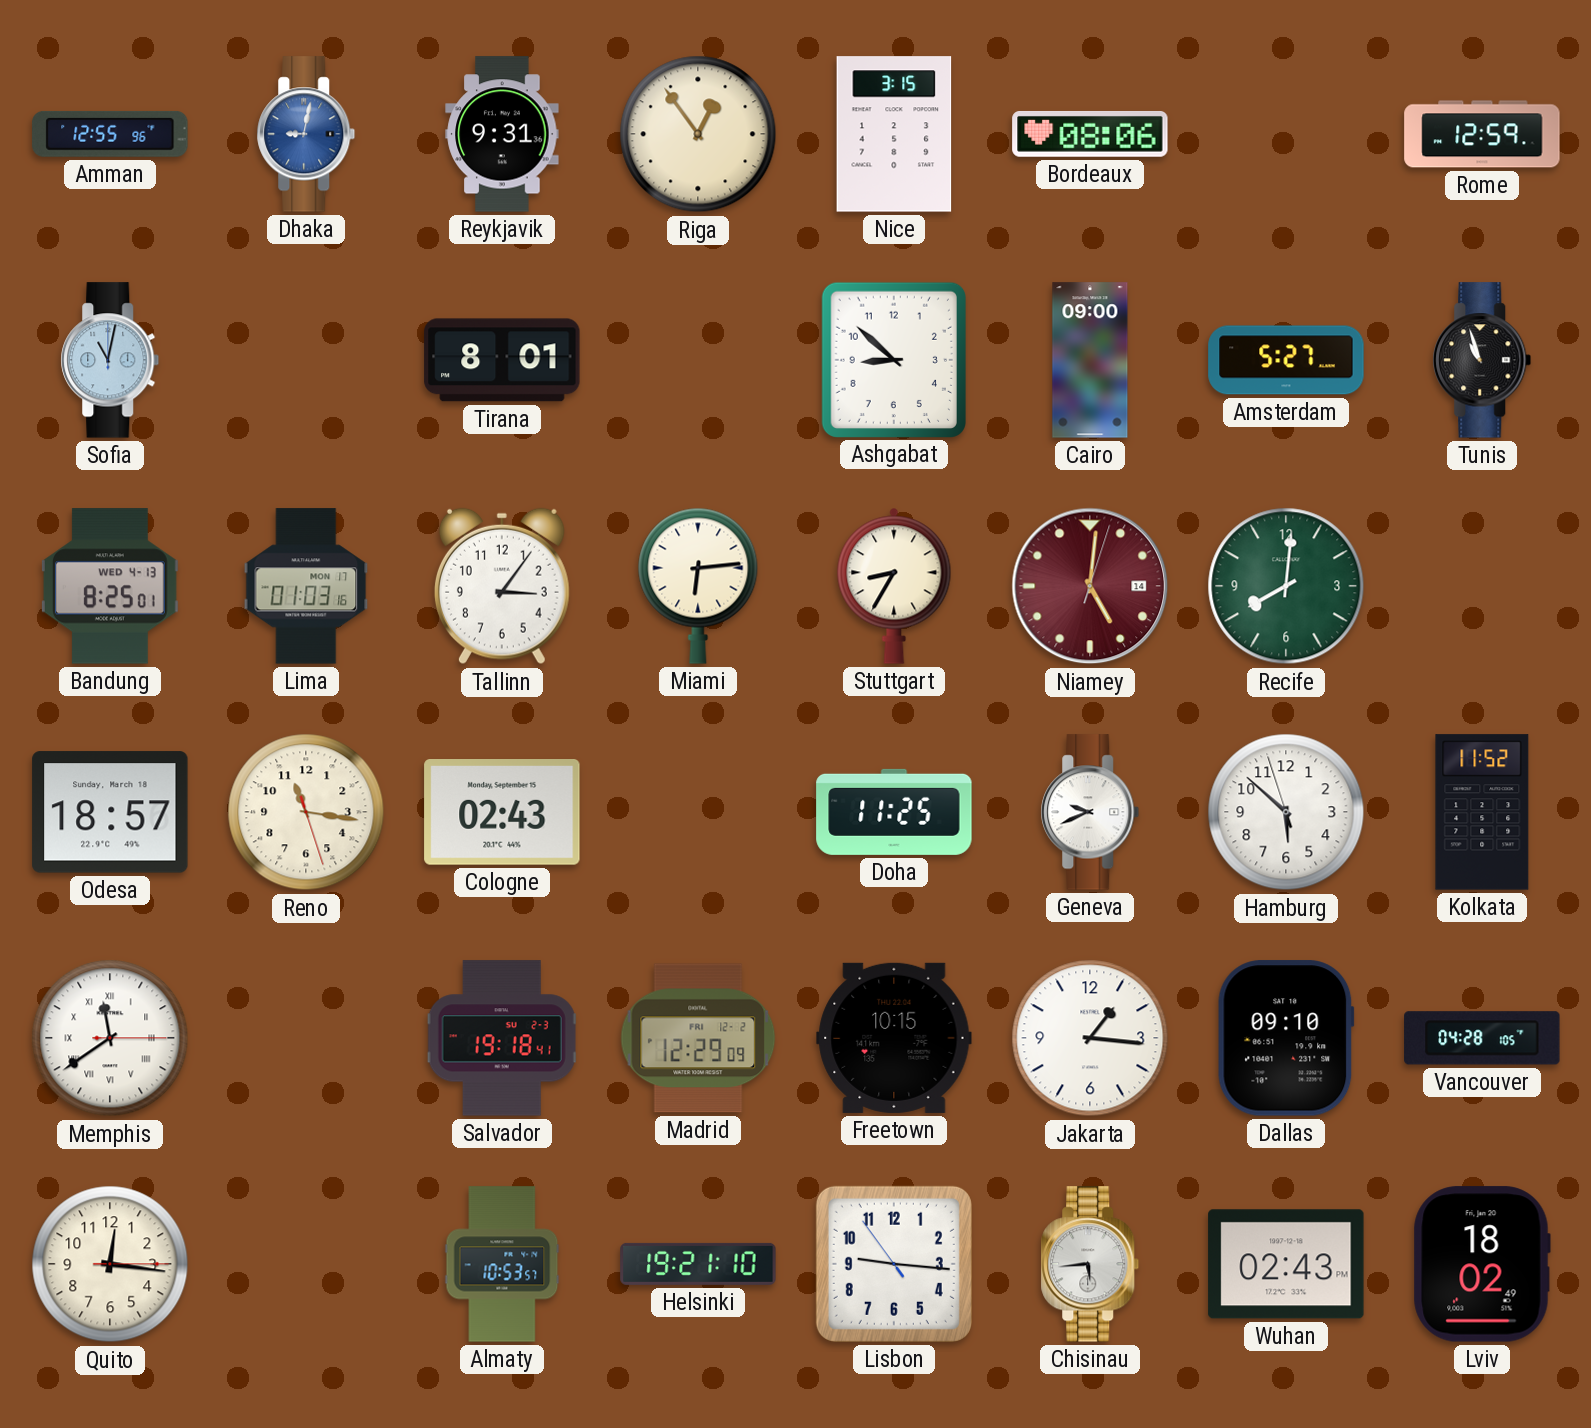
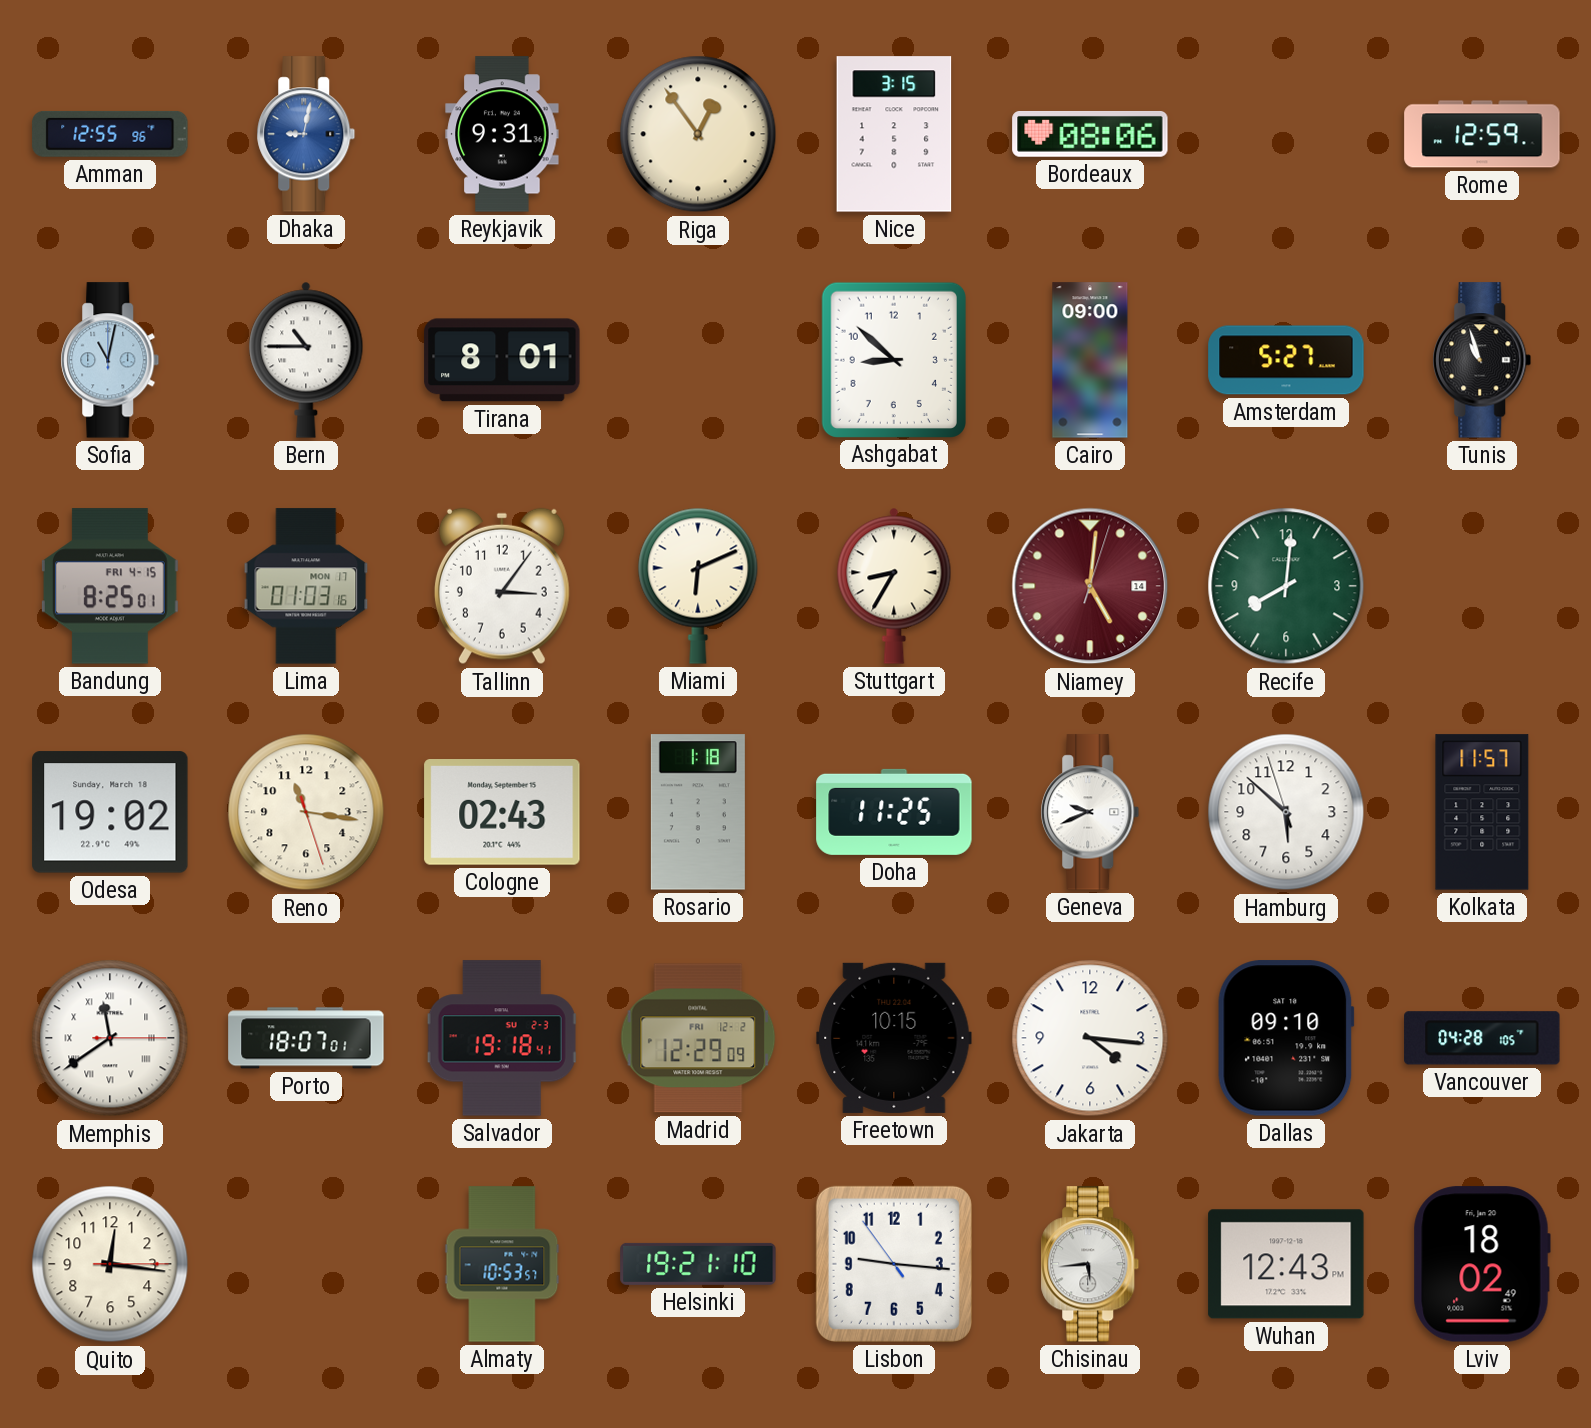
Bern: none -> 10:45
Bandung date: WED 4-13 -> FRI 4-15
Miami: 6:14 -> 6:11
Odesa: 18:57 -> 19:02
Rosario: none -> 1:18
Kolkata: 11:52 -> 11:57
Porto: none -> 18:07
Jakarta: 1:16 -> 4:16
Wuhan: 02:43 -> 12:43
